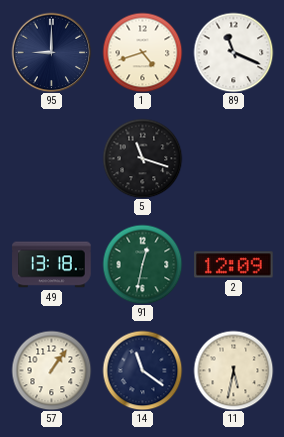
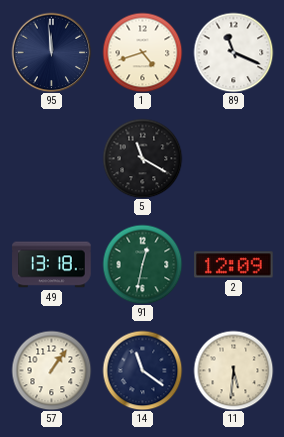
95: 9:00 -> 11:59
5: 11:18 -> 11:20
11: 5:32 -> 5:31
